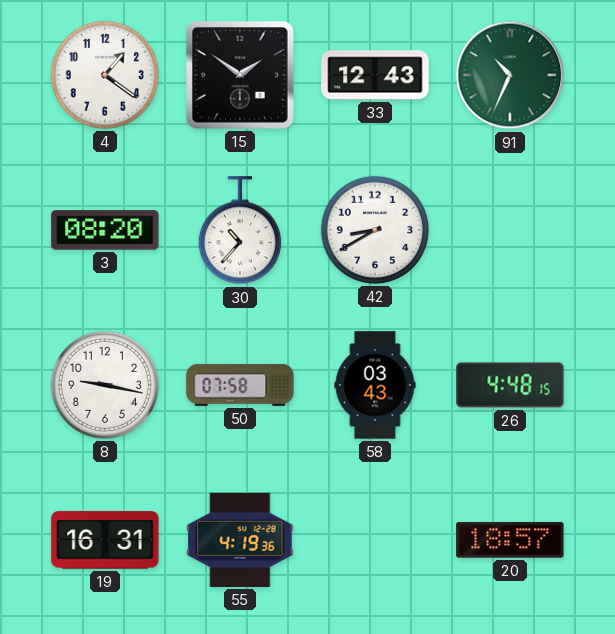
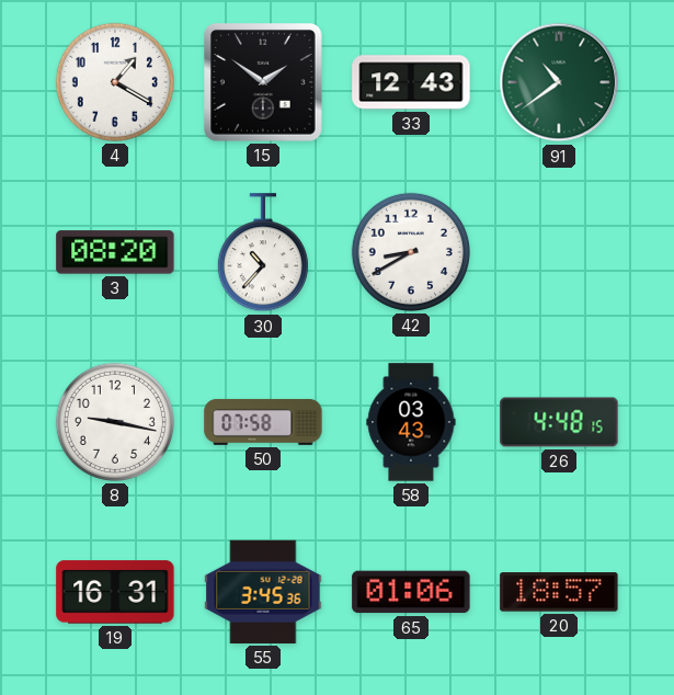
4: 1:21 -> 1:20
91: 10:34 -> 10:39
55: 4:19 -> 3:45
65: none -> 01:06
